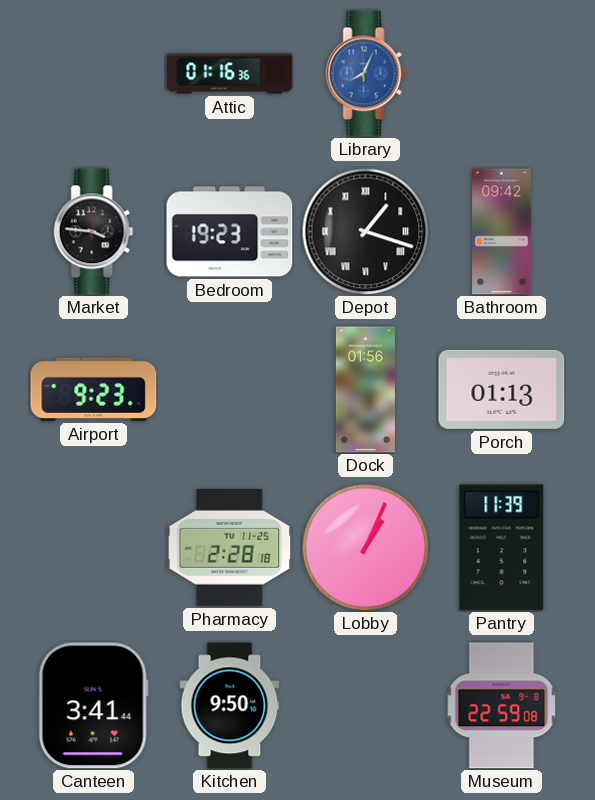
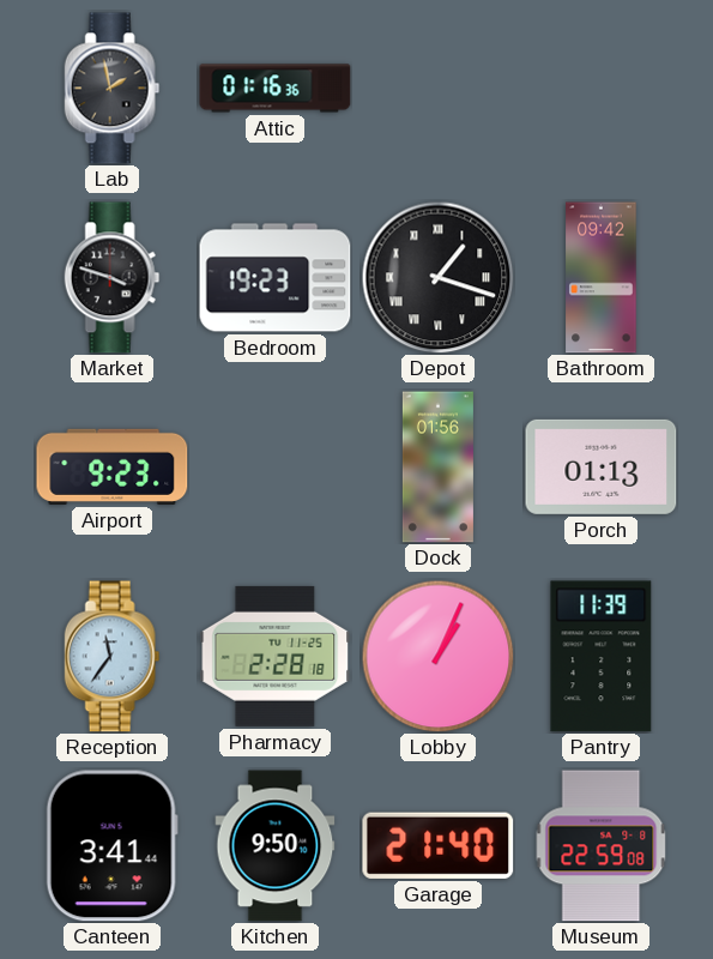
Lab: none -> 1:58
Library: 8:04 -> none
Market: 3:46 -> 3:48
Reception: none -> 11:36
Garage: none -> 21:40
